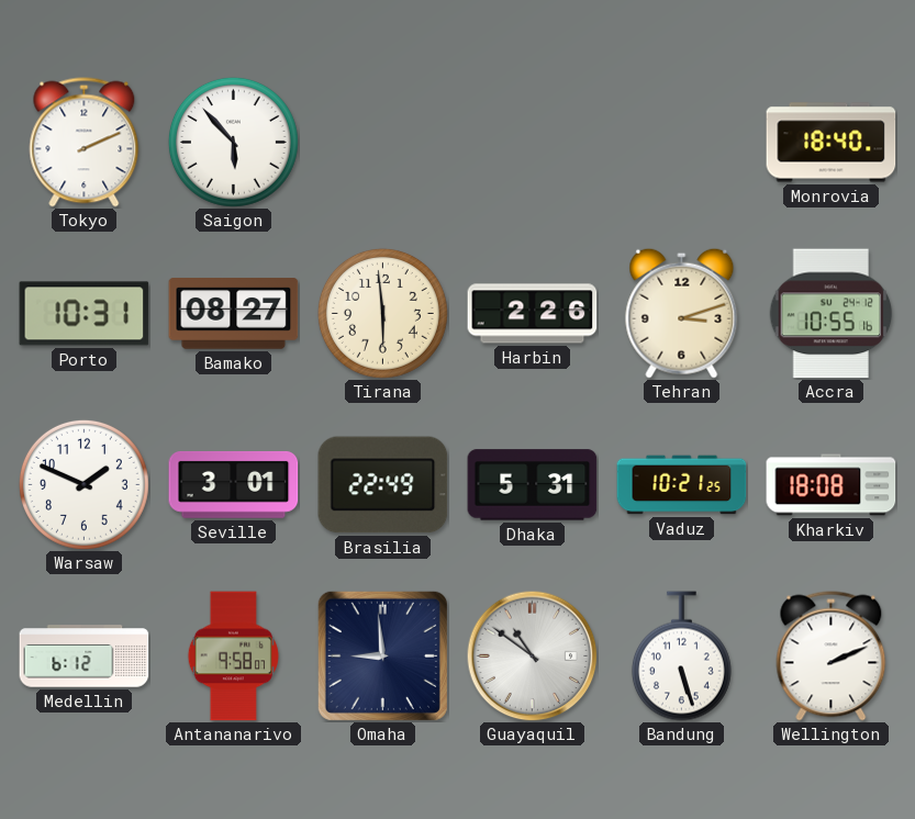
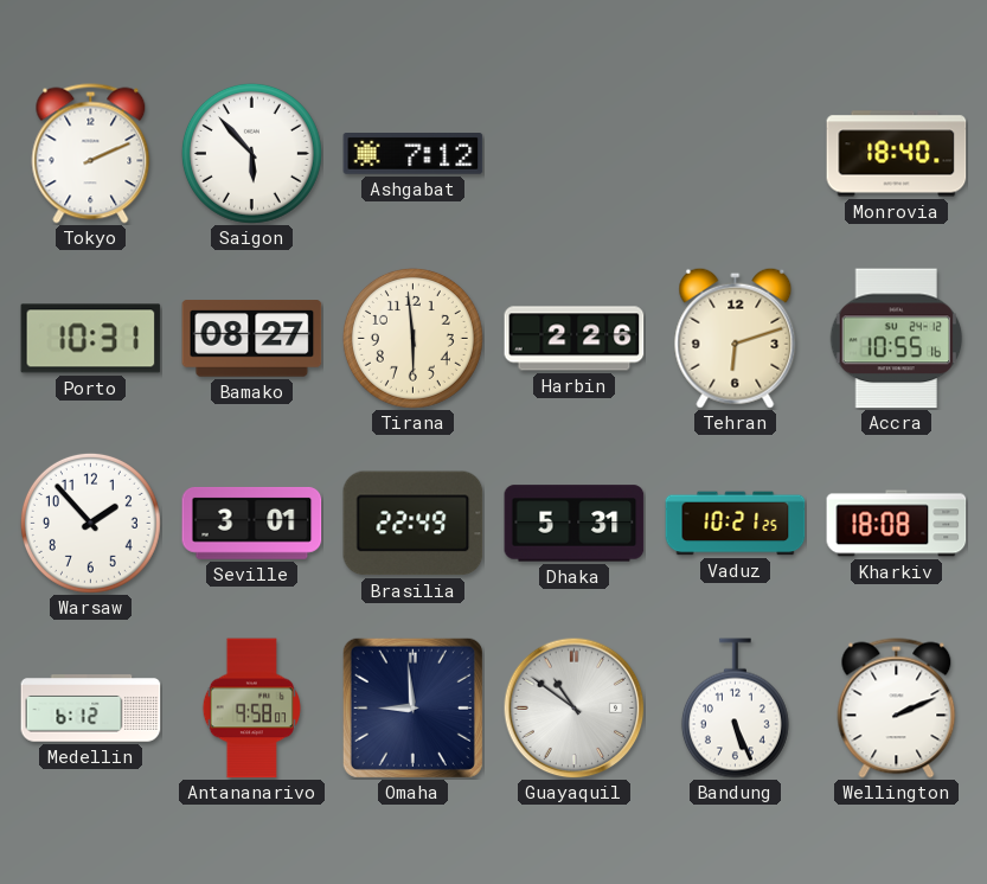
Ashgabat: none -> 7:12
Tehran: 3:12 -> 6:12
Warsaw: 1:49 -> 1:53
Bandung: 5:27 -> 5:26
